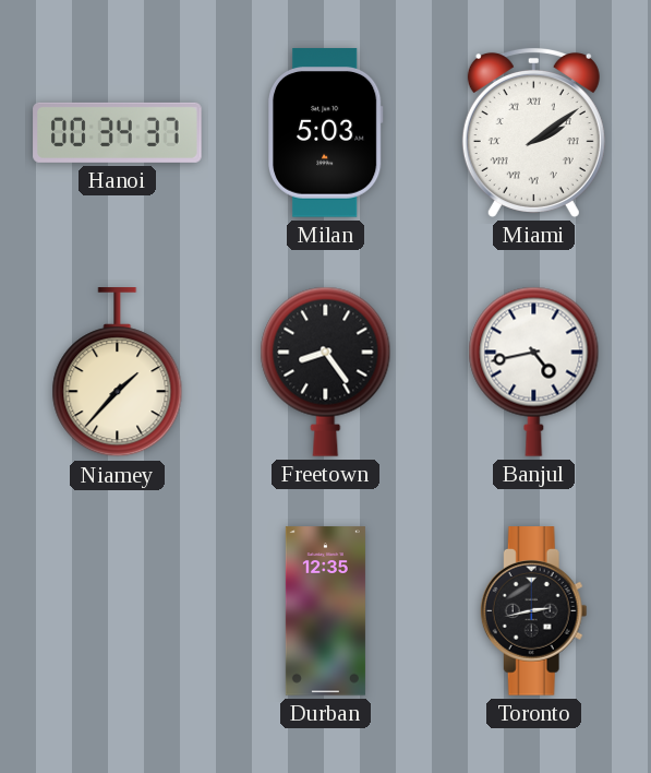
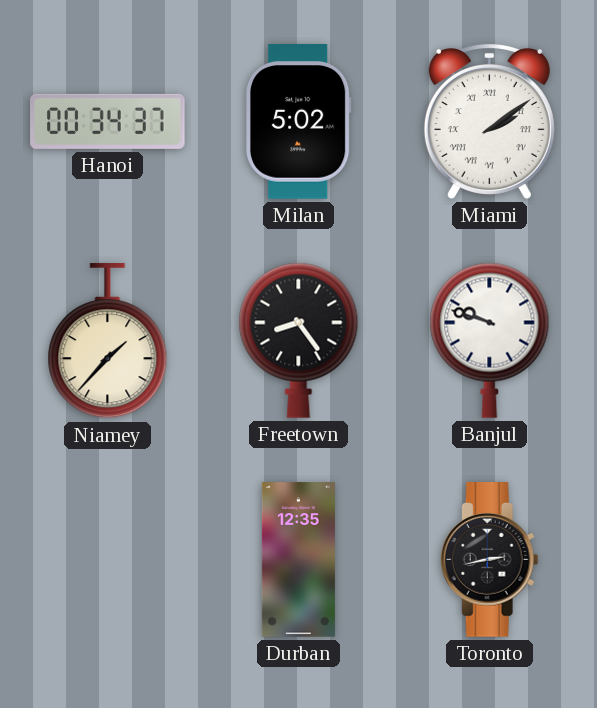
Milan: 5:03 -> 5:02
Banjul: 4:43 -> 9:48
